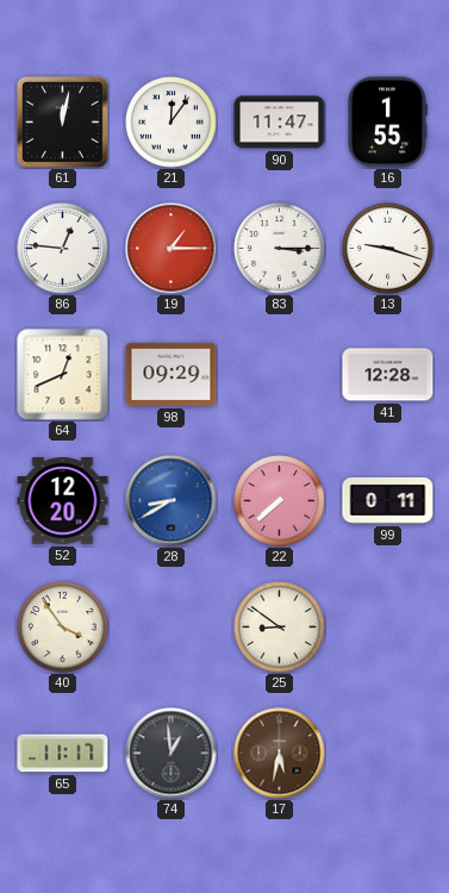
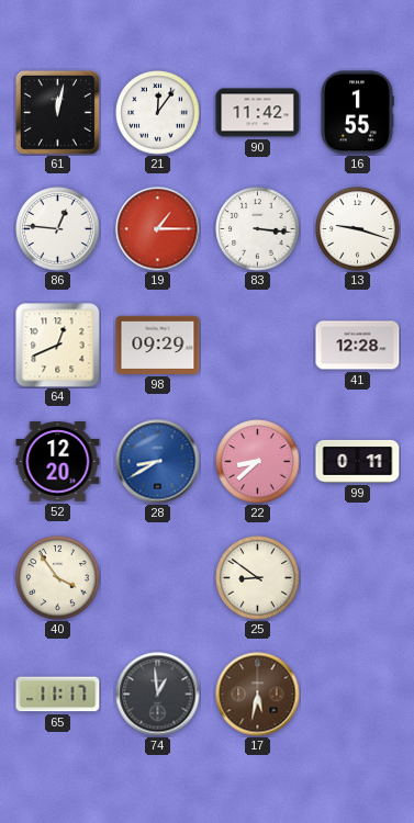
90: 11:47 -> 11:42
83: 3:15 -> 3:16
22: 7:38 -> 8:38
